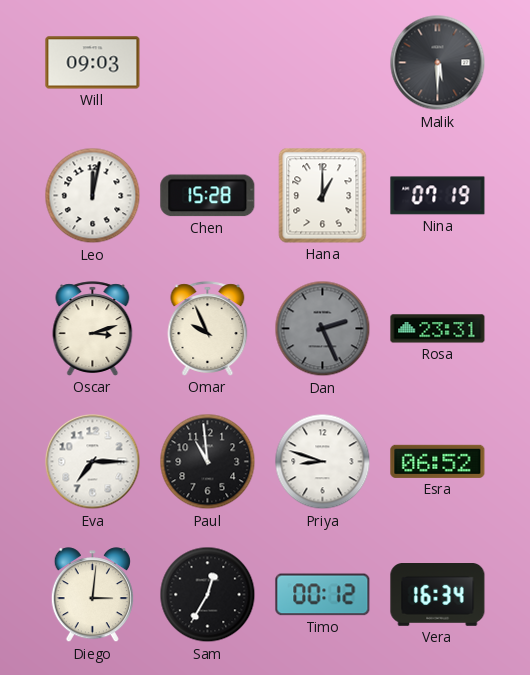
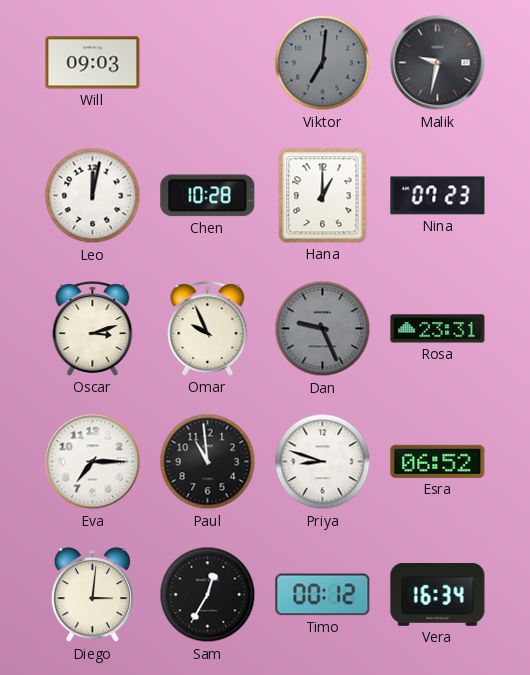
Viktor: none -> 7:01
Malik: 5:30 -> 9:32
Chen: 15:28 -> 10:28
Nina: 07:19 -> 07:23
Dan: 2:26 -> 9:26
